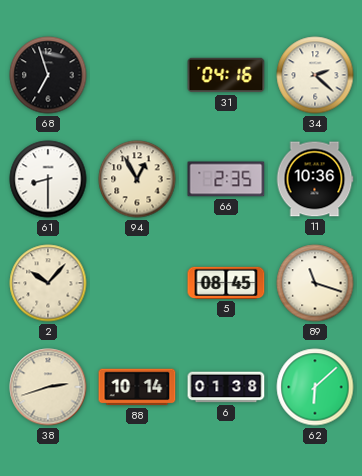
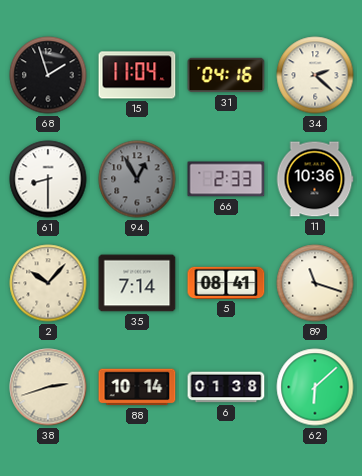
68: 6:57 -> 1:57
15: none -> 11:04
94 dial: cream -> grey
66: 2:35 -> 2:33
35: none -> 7:14
5: 08:45 -> 08:41
